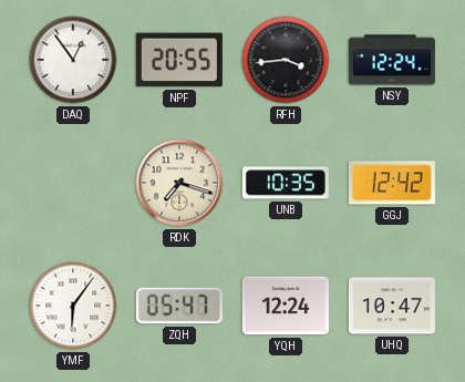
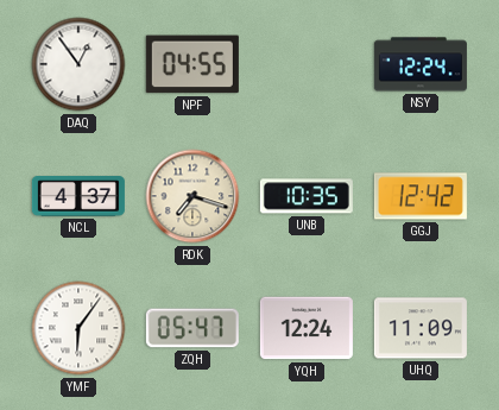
NPF: 20:55 -> 04:55
RFH: 3:44 -> none
NCL: none -> 4:37
UHQ: 10:47 -> 11:09
